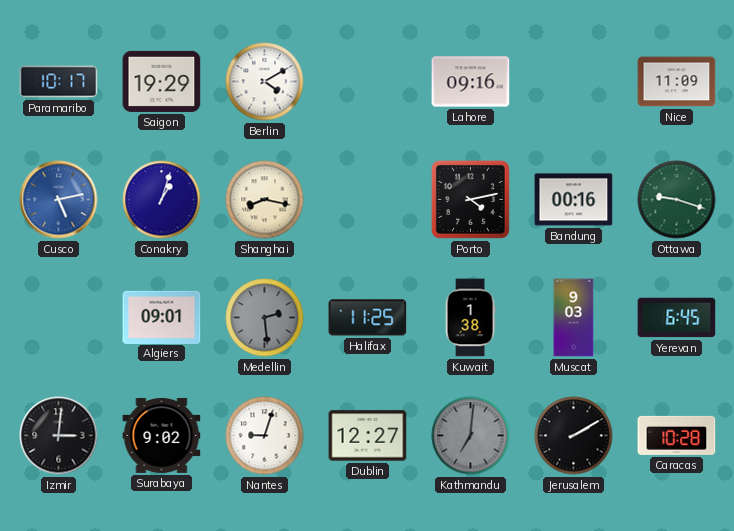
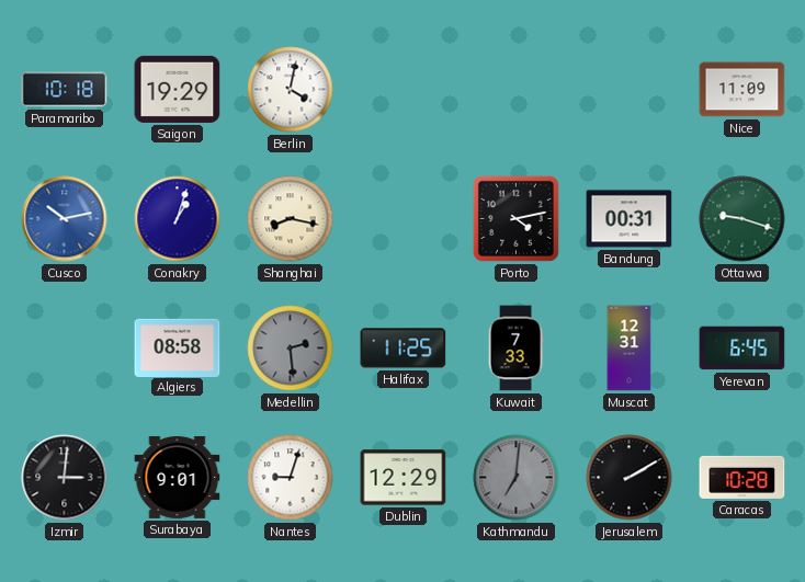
Paramaribo: 10:17 -> 10:18
Berlin: 4:10 -> 4:02
Lahore: 09:16 -> none
Cusco: 5:13 -> 10:13
Bandung: 00:16 -> 00:31
Algiers: 09:01 -> 08:58
Kuwait: 1:38 -> 7:33
Muscat: 9:03 -> 12:31
Surabaya: 9:02 -> 9:01
Dublin: 12:27 -> 12:29
